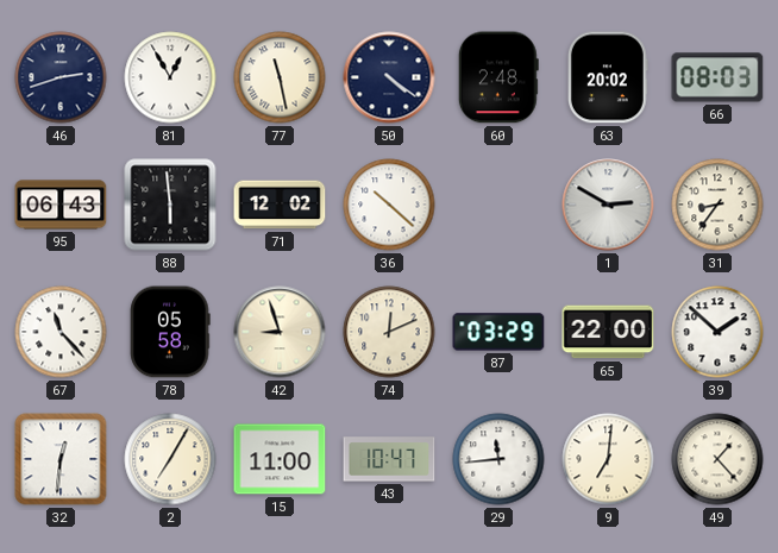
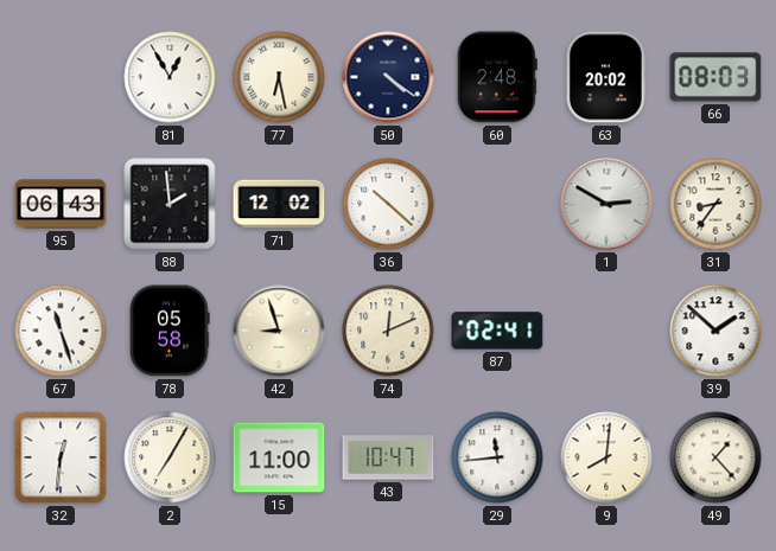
46: 2:42 -> none
77: 11:28 -> 6:28
88: 5:59 -> 1:59
67: 11:23 -> 11:27
87: 03:29 -> 02:41
65: 22:00 -> none
9: 7:01 -> 8:01
